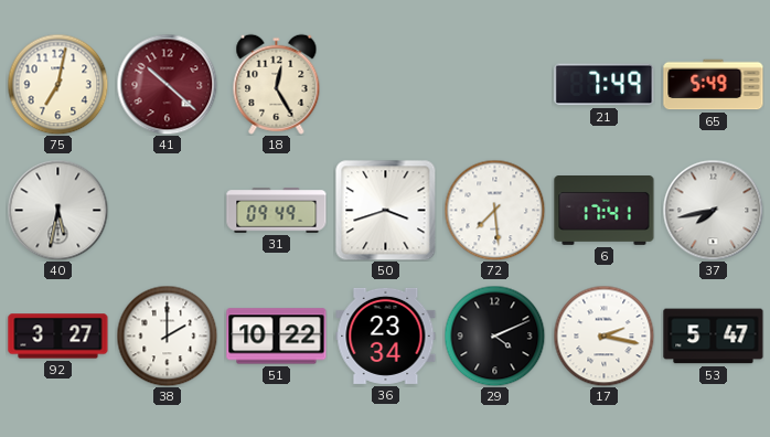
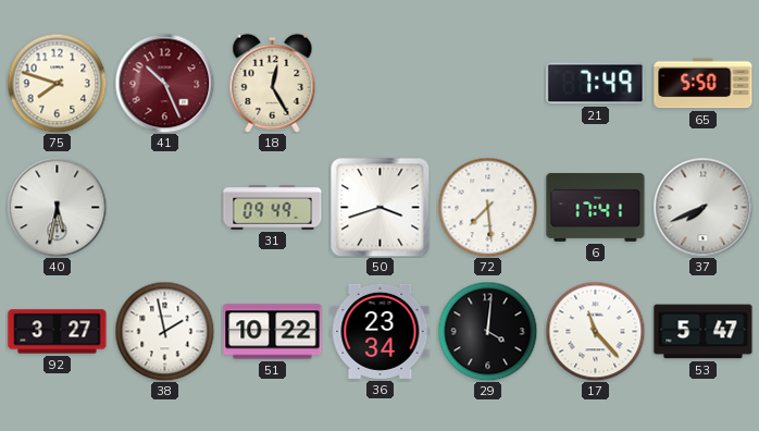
75: 7:02 -> 7:48
41: 10:22 -> 10:26
65: 5:49 -> 5:50
37: 7:43 -> 7:41
38: 2:00 -> 1:58
29: 4:11 -> 4:01
17: 2:17 -> 11:23
